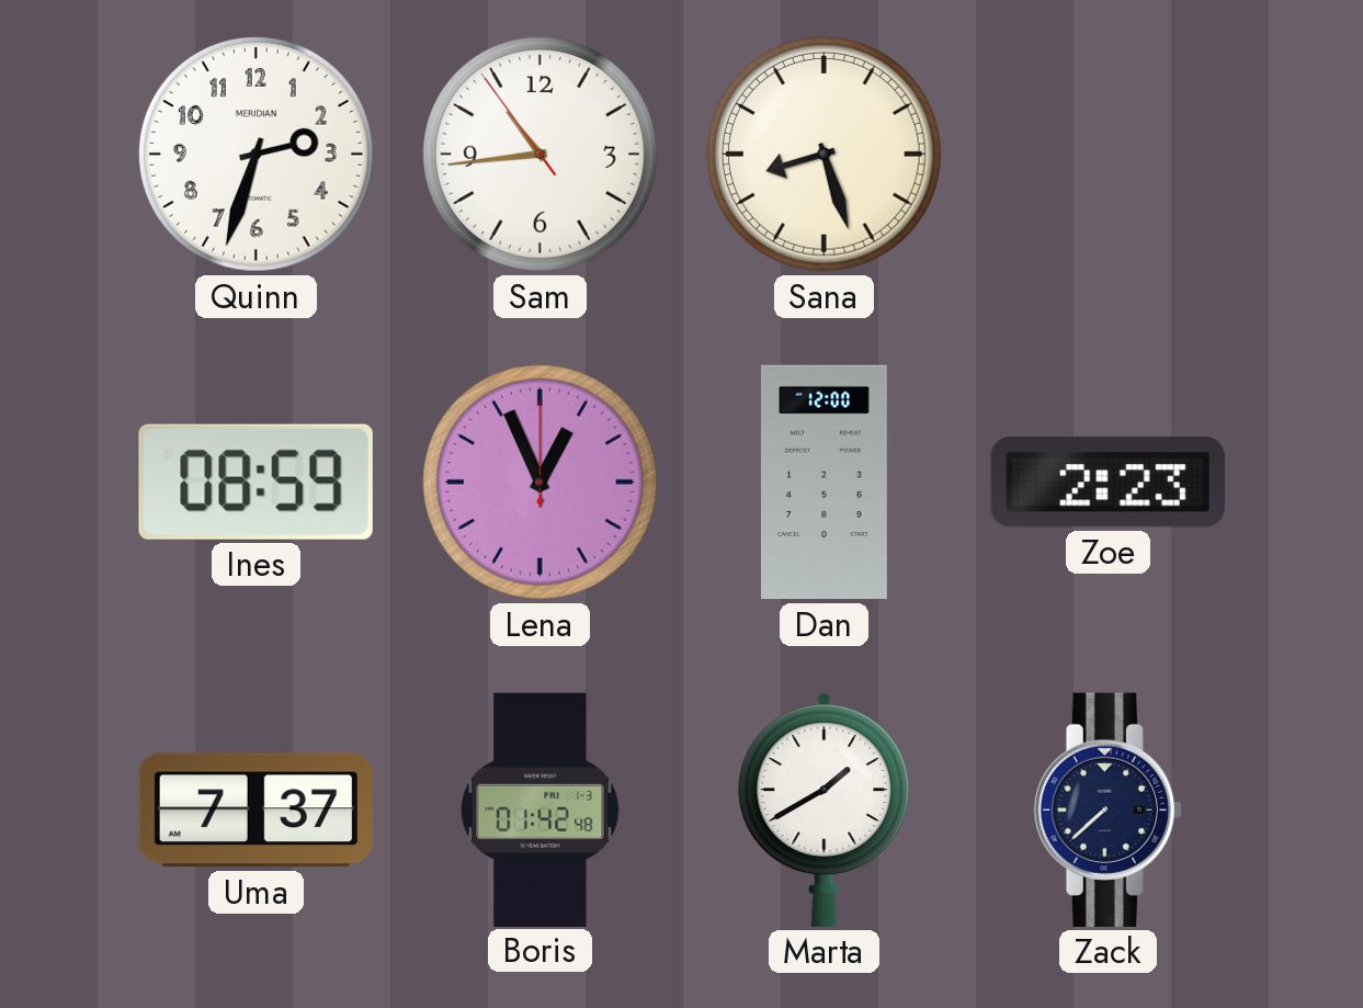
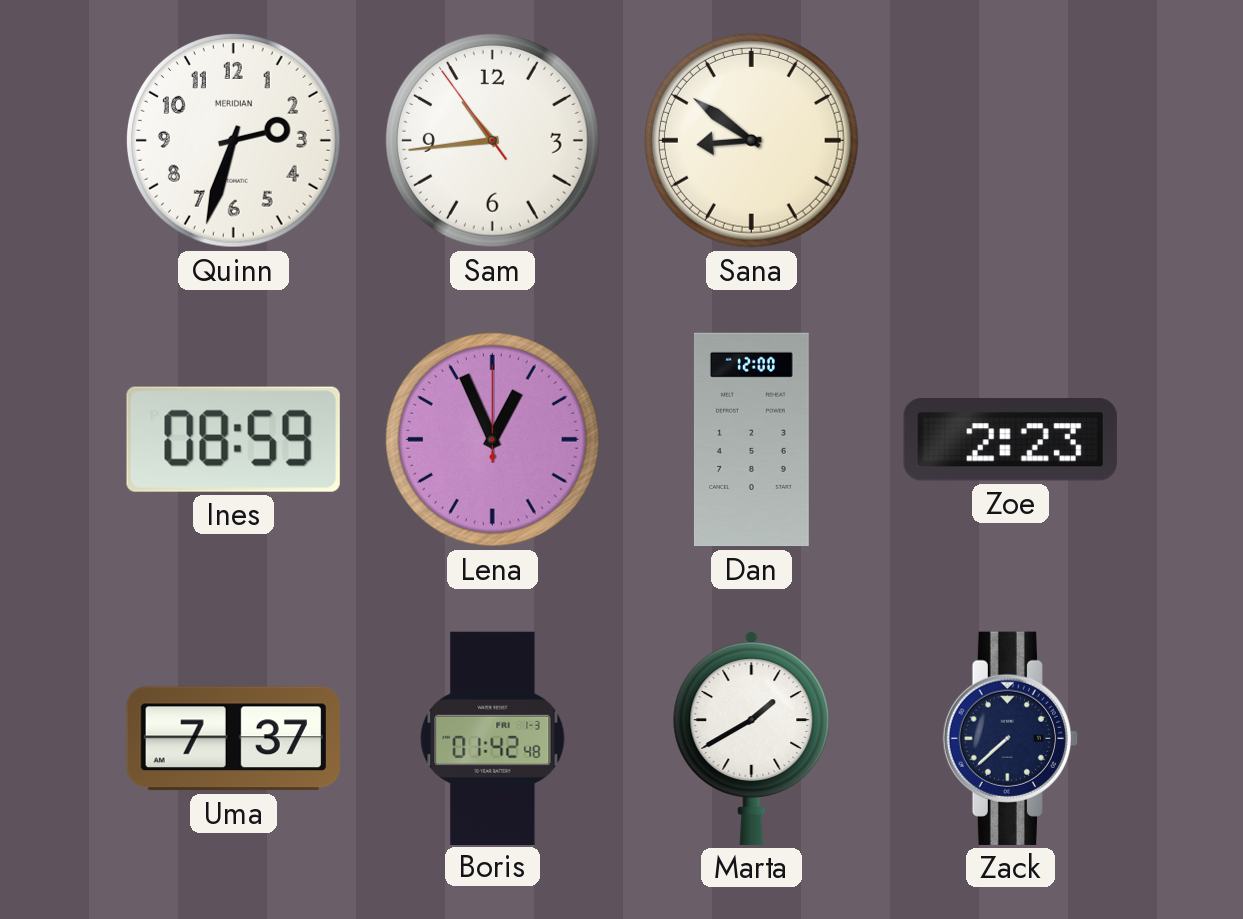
Sana: 8:27 -> 8:51
